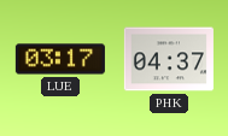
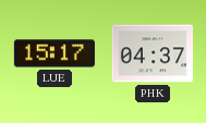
LUE: 03:17 -> 15:17
